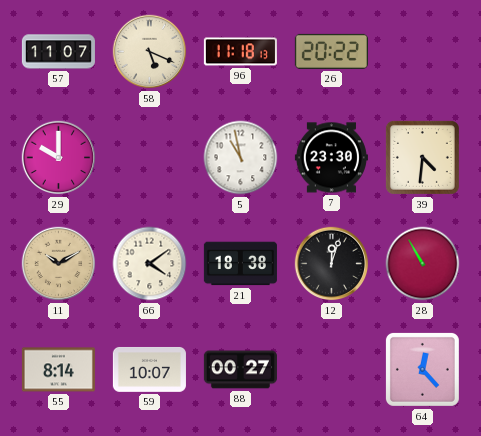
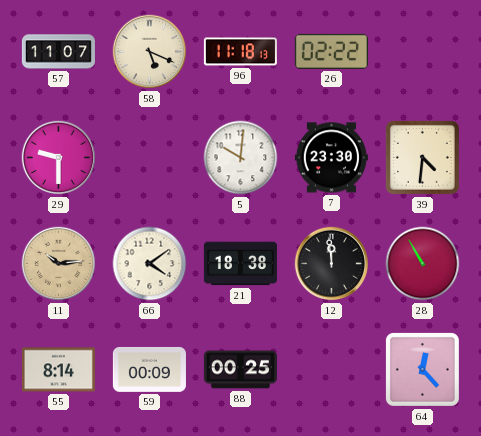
26: 20:22 -> 02:22
29: 10:00 -> 9:30
5: 10:58 -> 10:01
11: 10:10 -> 10:14
12: 12:03 -> 11:59
59: 10:07 -> 00:09
88: 00:27 -> 00:25
